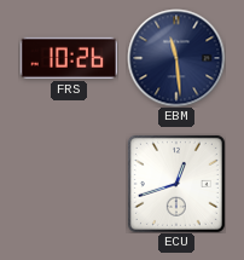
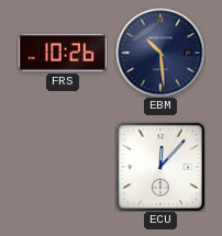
EBM: 11:29 -> 10:29
ECU: 12:42 -> 12:07
